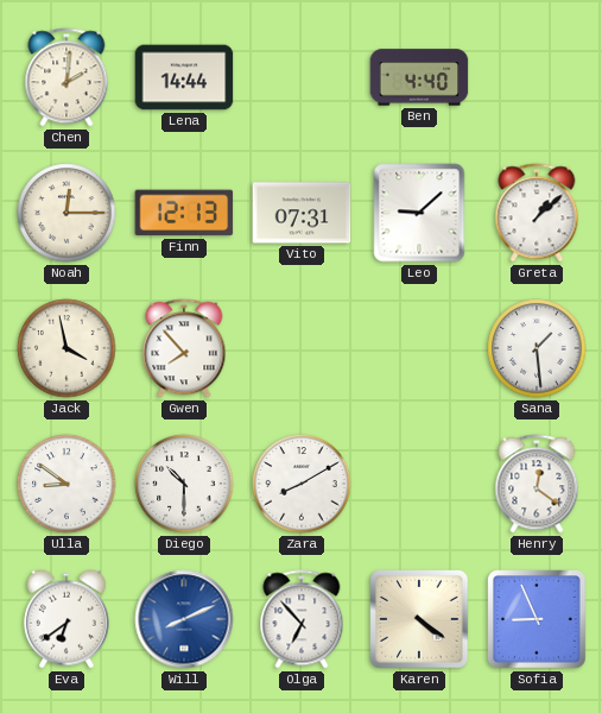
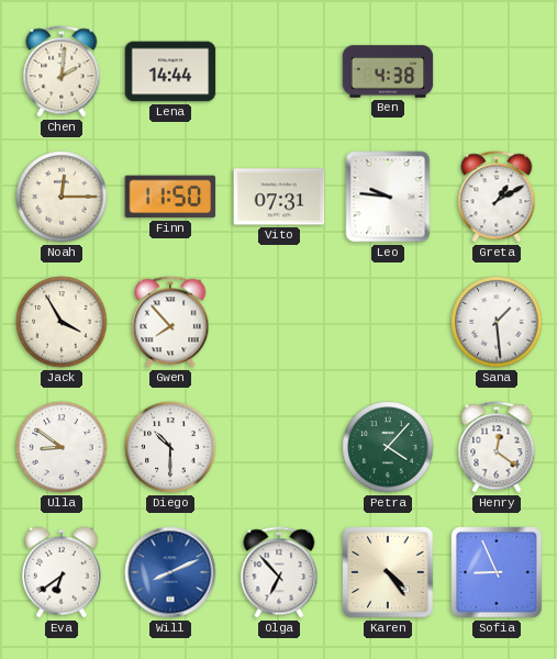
Ben: 4:40 -> 4:38
Finn: 12:13 -> 11:50
Leo: 9:08 -> 9:46
Greta: 1:08 -> 1:10
Jack: 3:58 -> 3:55
Zara: 8:10 -> none
Petra: none -> 4:07
Karen: 4:21 -> 4:24
